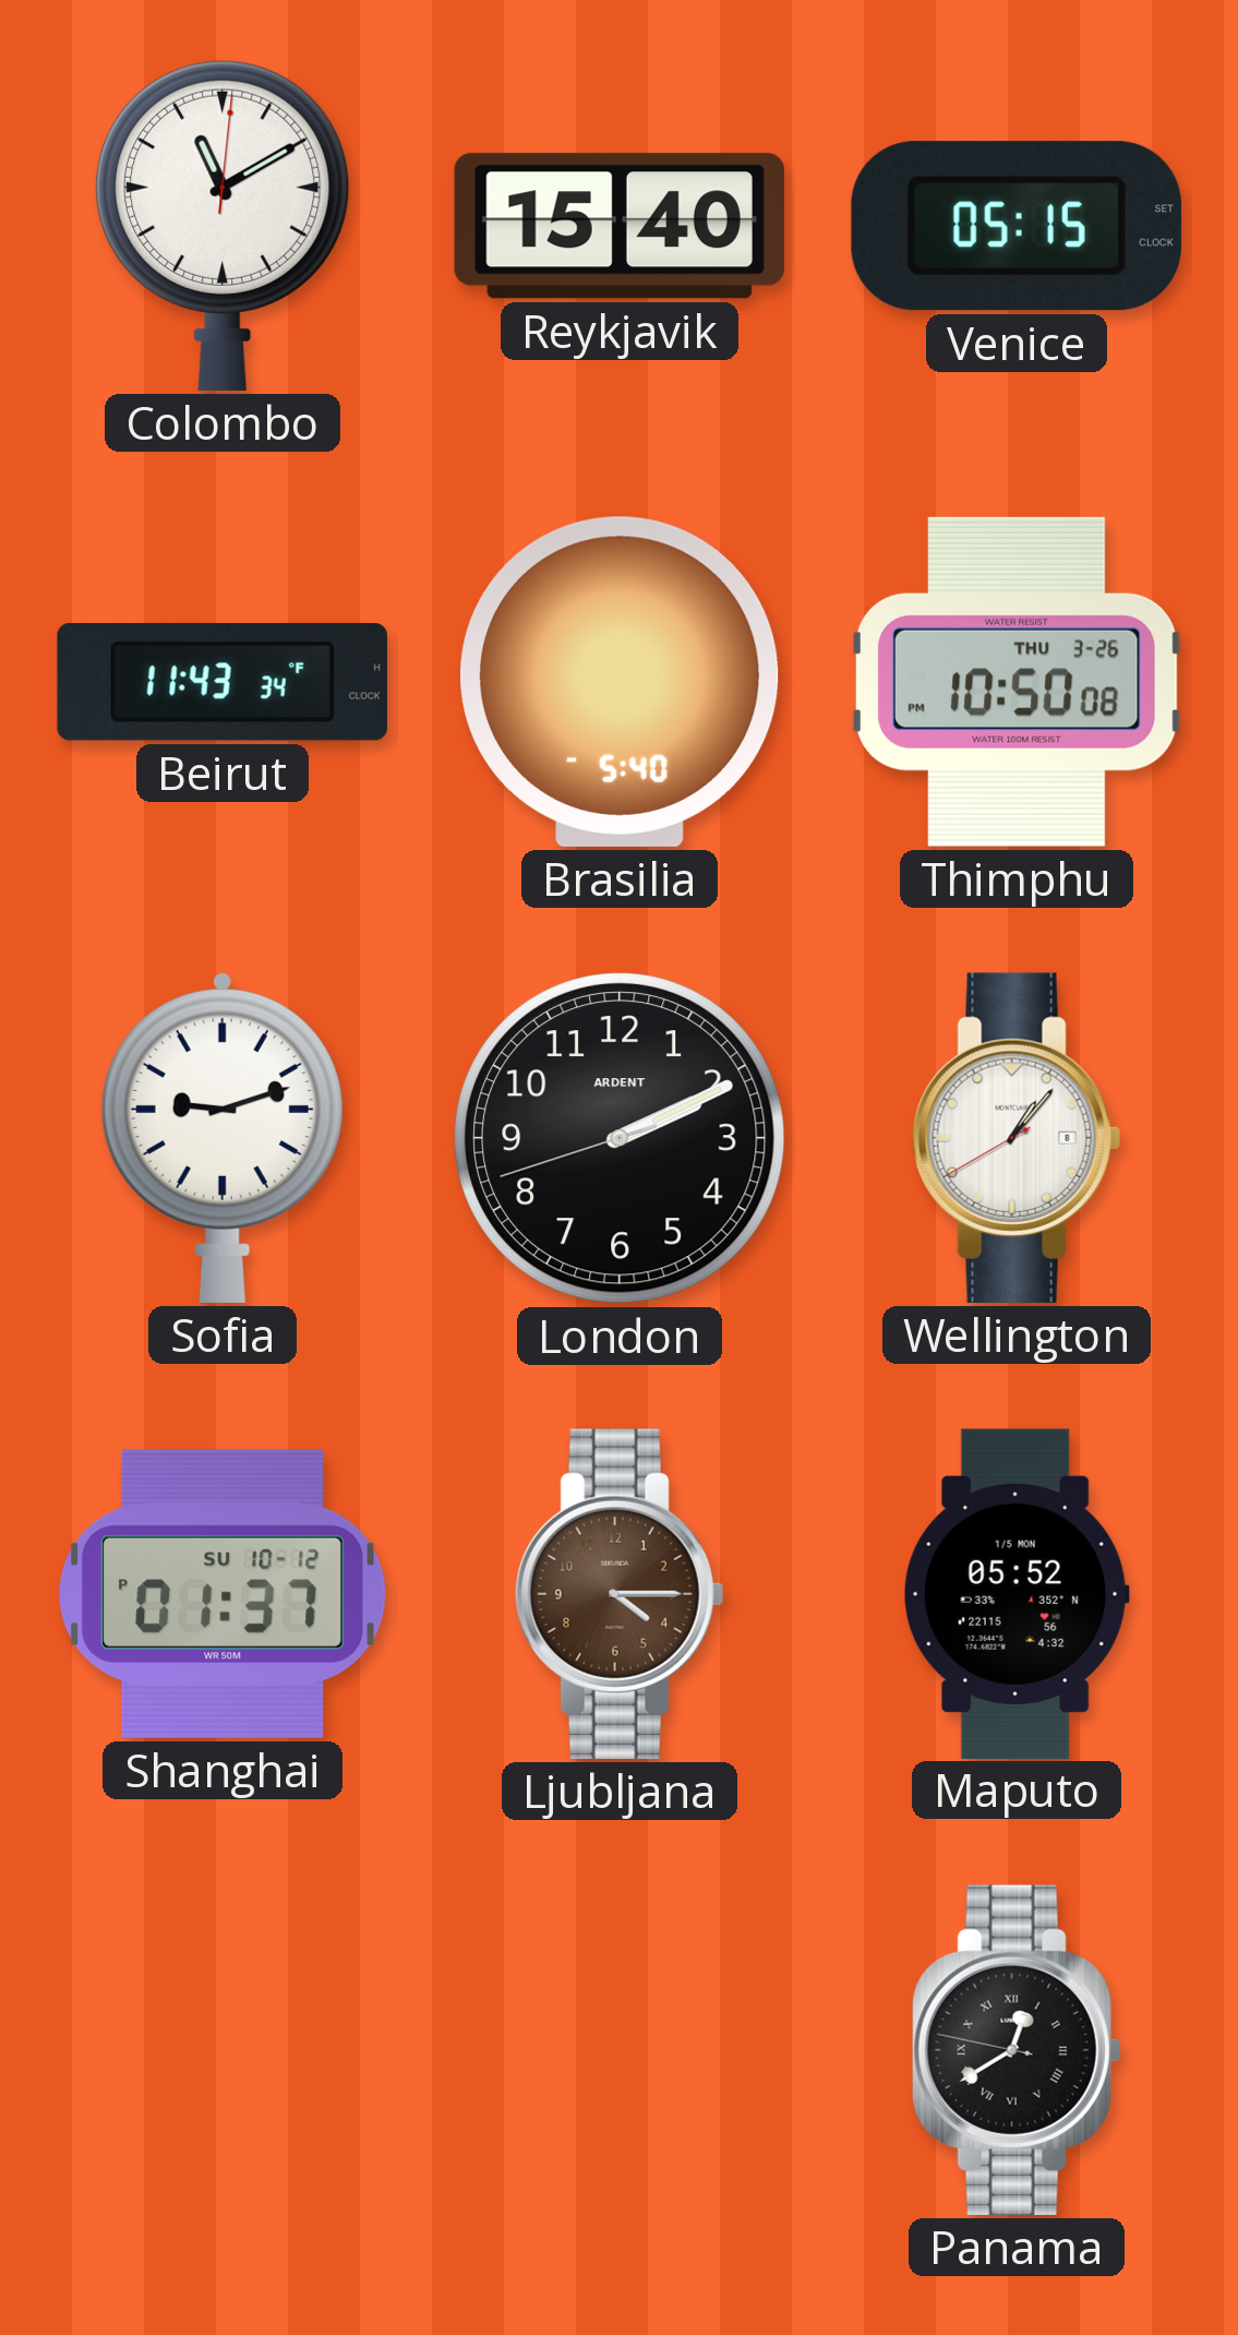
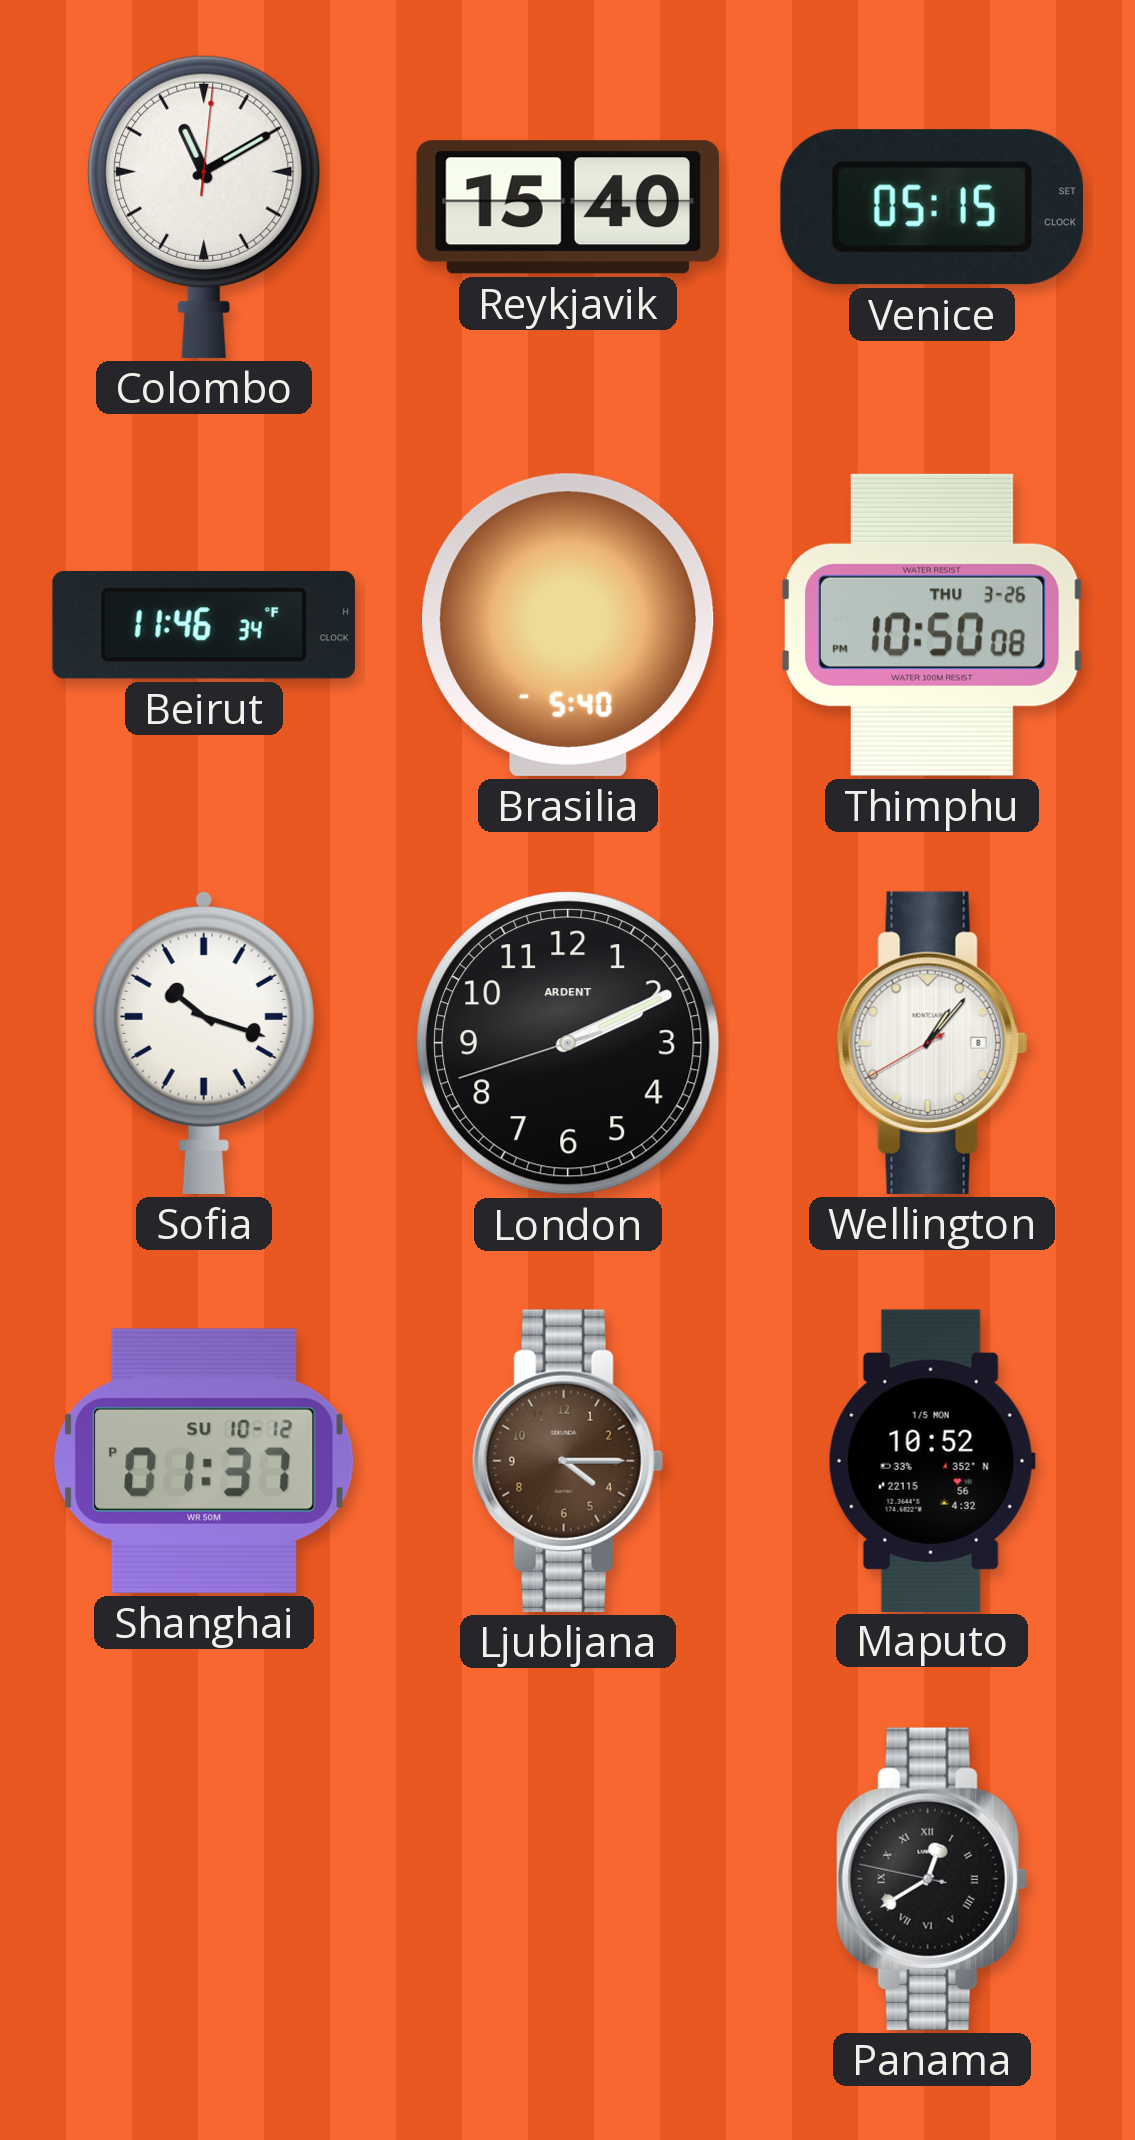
Beirut: 11:43 -> 11:46
Sofia: 9:12 -> 10:18
Maputo: 05:52 -> 10:52
